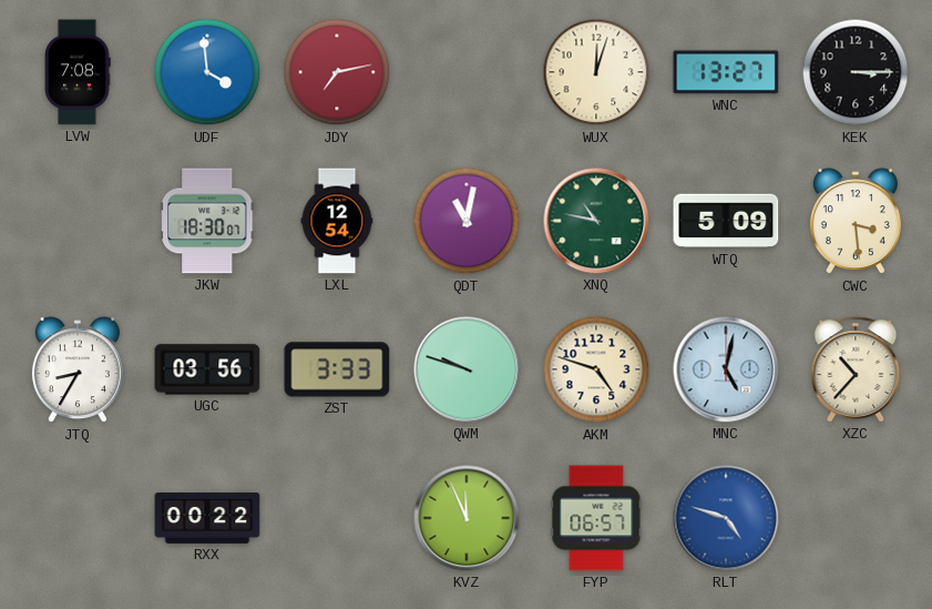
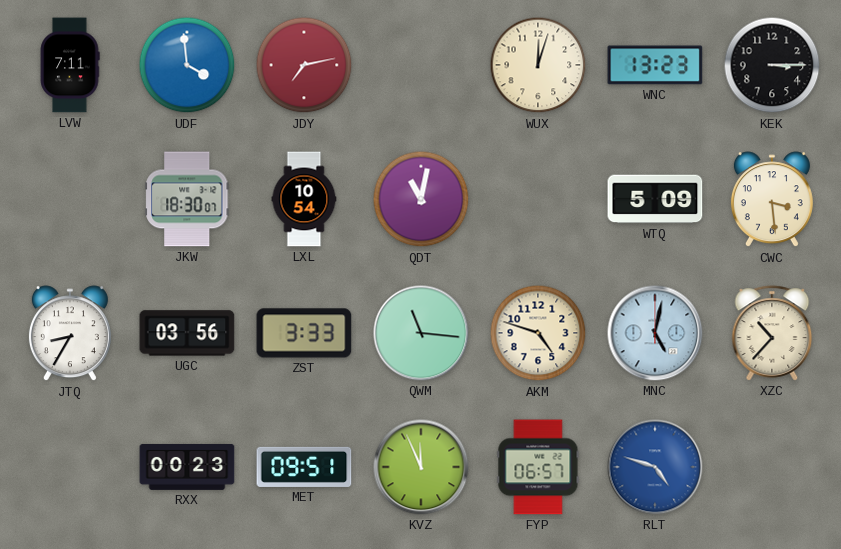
LVW: 7:08 -> 7:11
WNC: 13:27 -> 13:23
LXL: 12:54 -> 10:54
XNQ: 10:47 -> none
QWM: 9:48 -> 11:16
RXX: 00:22 -> 00:23
MET: none -> 09:51
